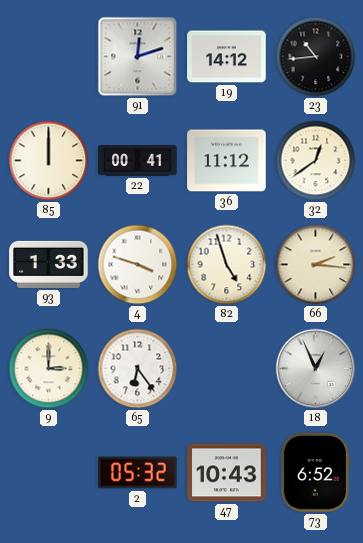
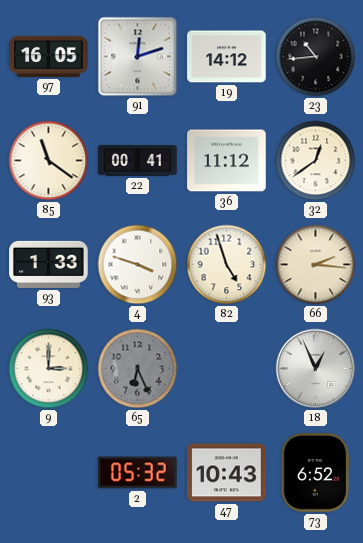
97: none -> 16:05
85: 12:00 -> 11:21
65: 6:24 -> 6:26
65 dial: white -> grey
